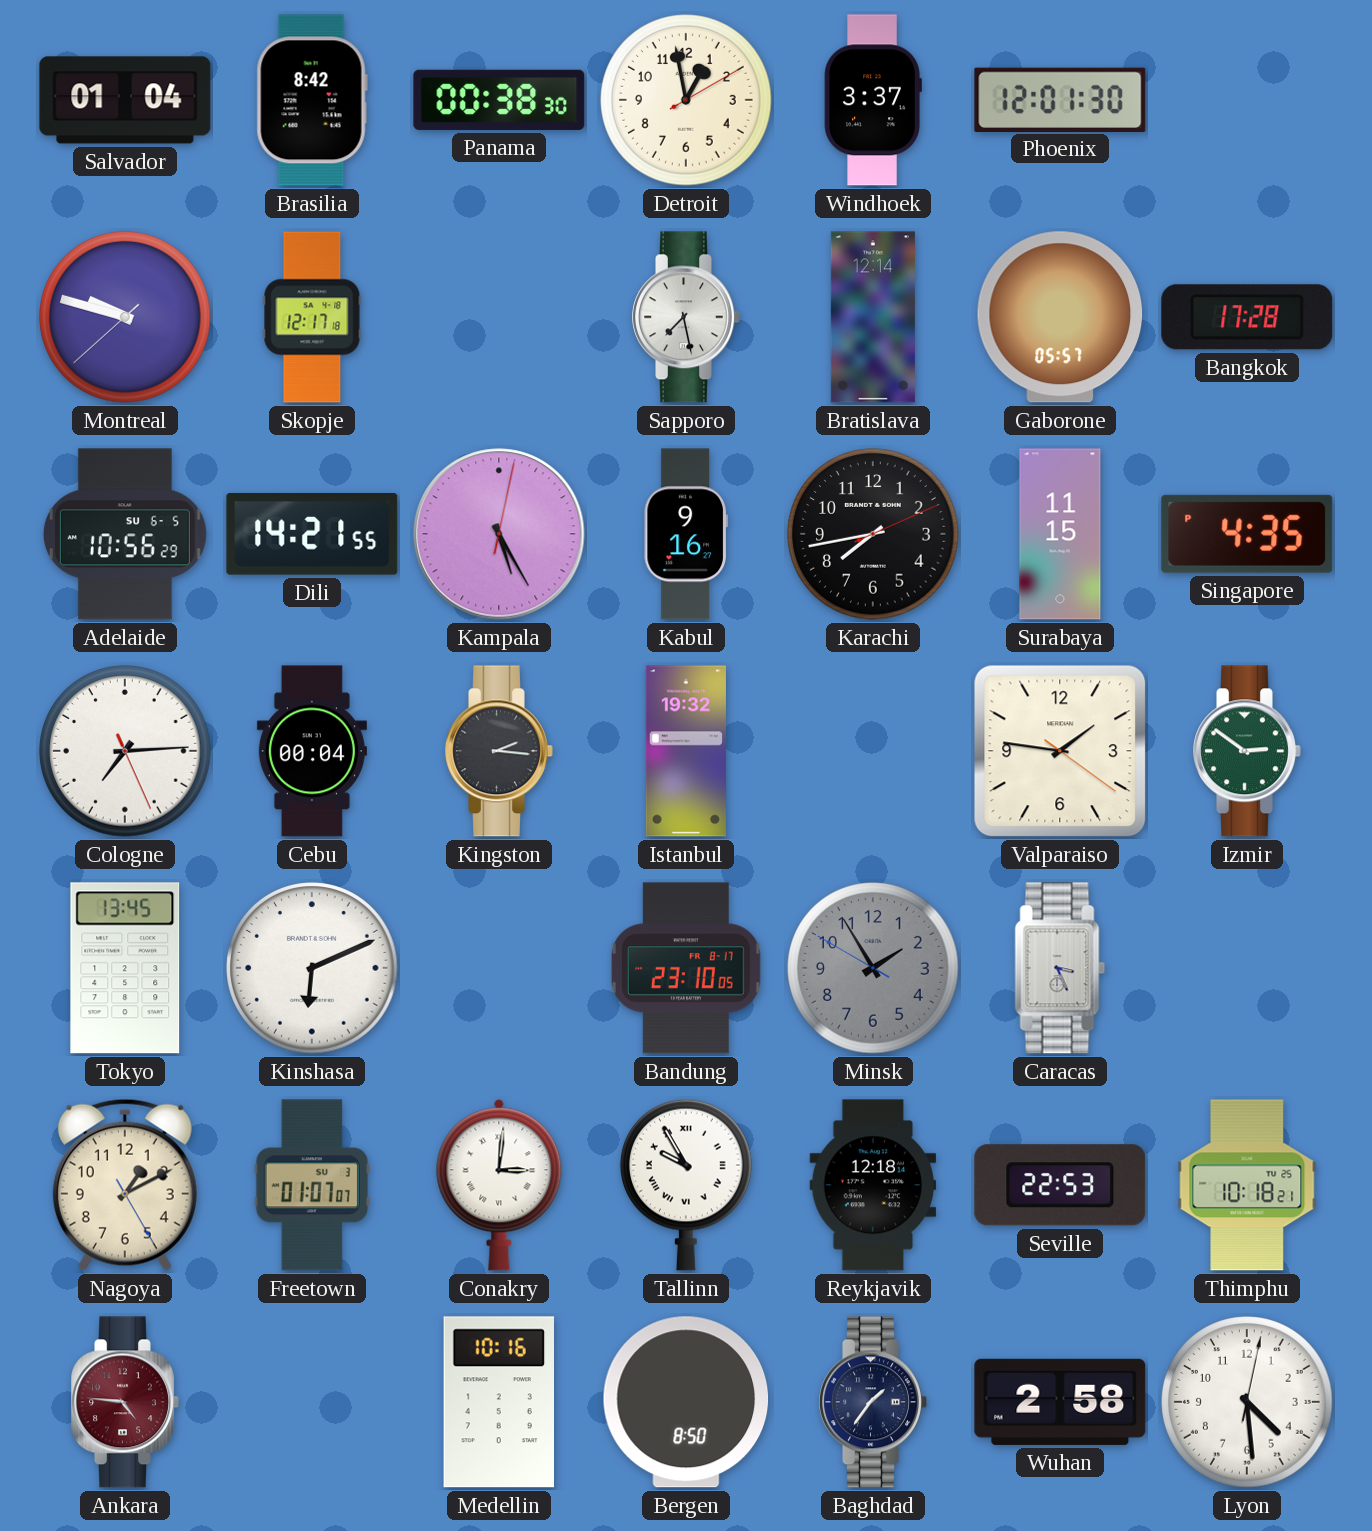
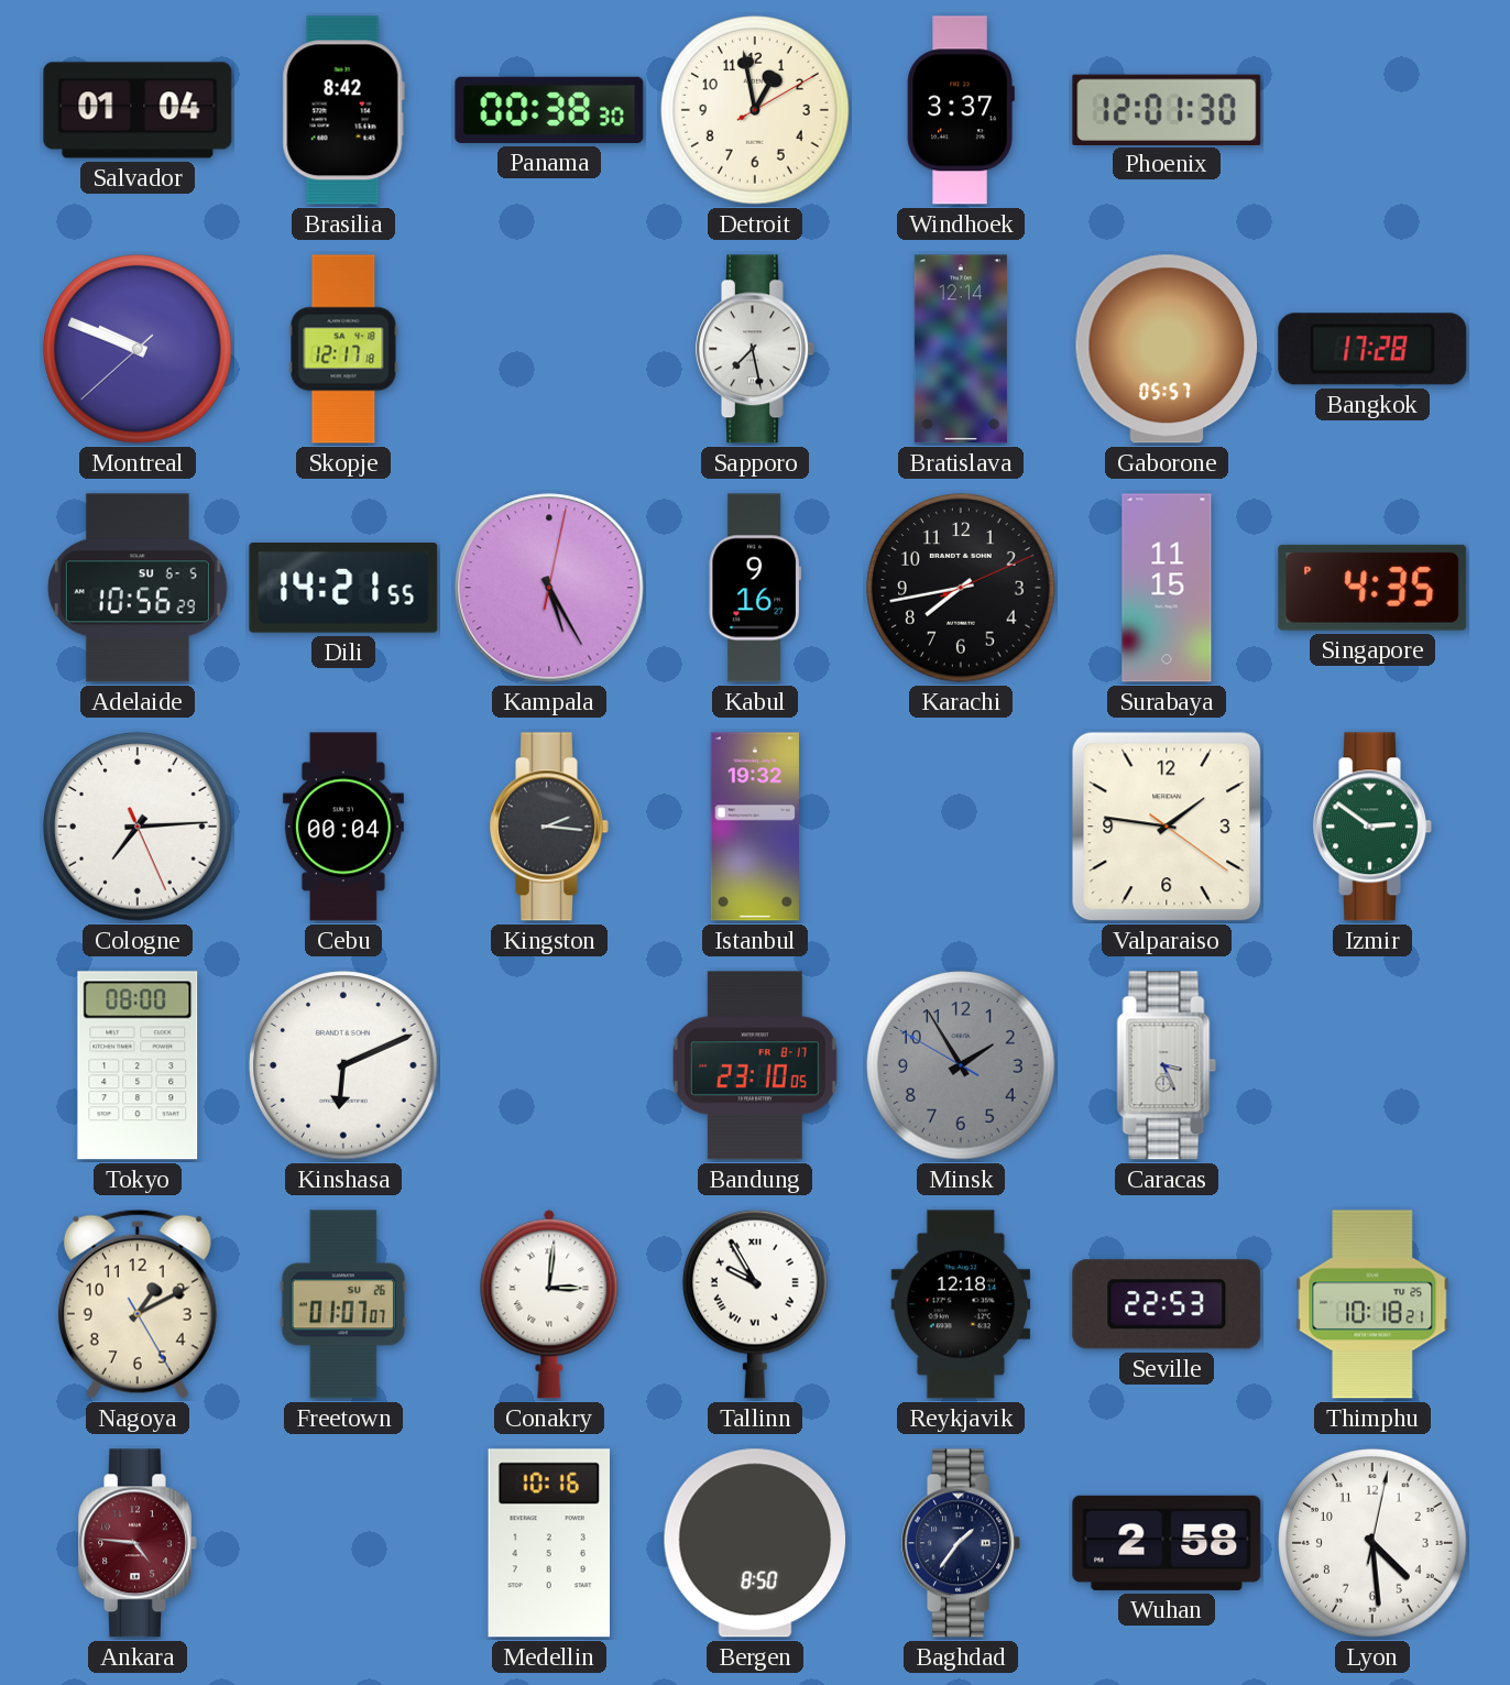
Montreal: 9:47 -> 9:48
Tokyo: 13:45 -> 08:00
Freetown date: SU 3 -> SU 26
